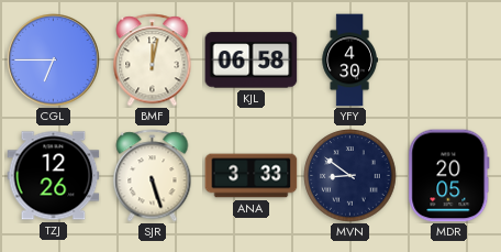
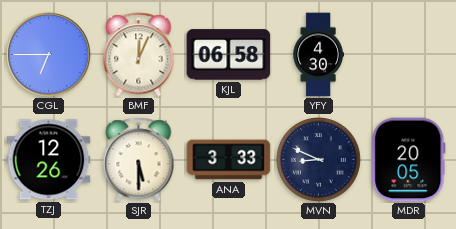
BMF: 12:02 -> 12:04
SJR: 5:27 -> 5:30
MVN: 8:51 -> 8:49
